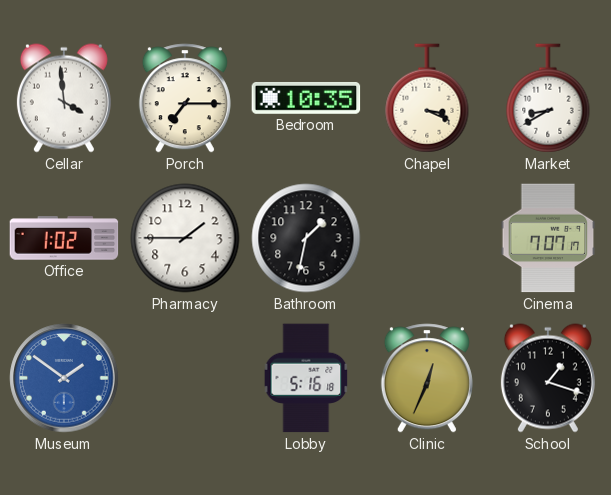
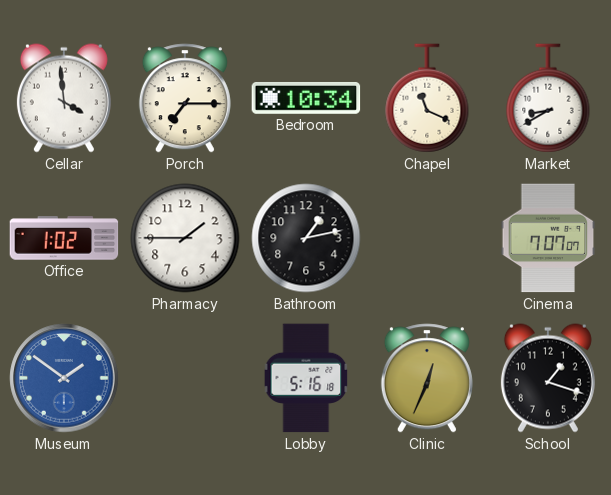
Bedroom: 10:35 -> 10:34
Chapel: 3:19 -> 11:19
Bathroom: 1:32 -> 1:13
Cinema: 7:07:17 -> 7:07:07
